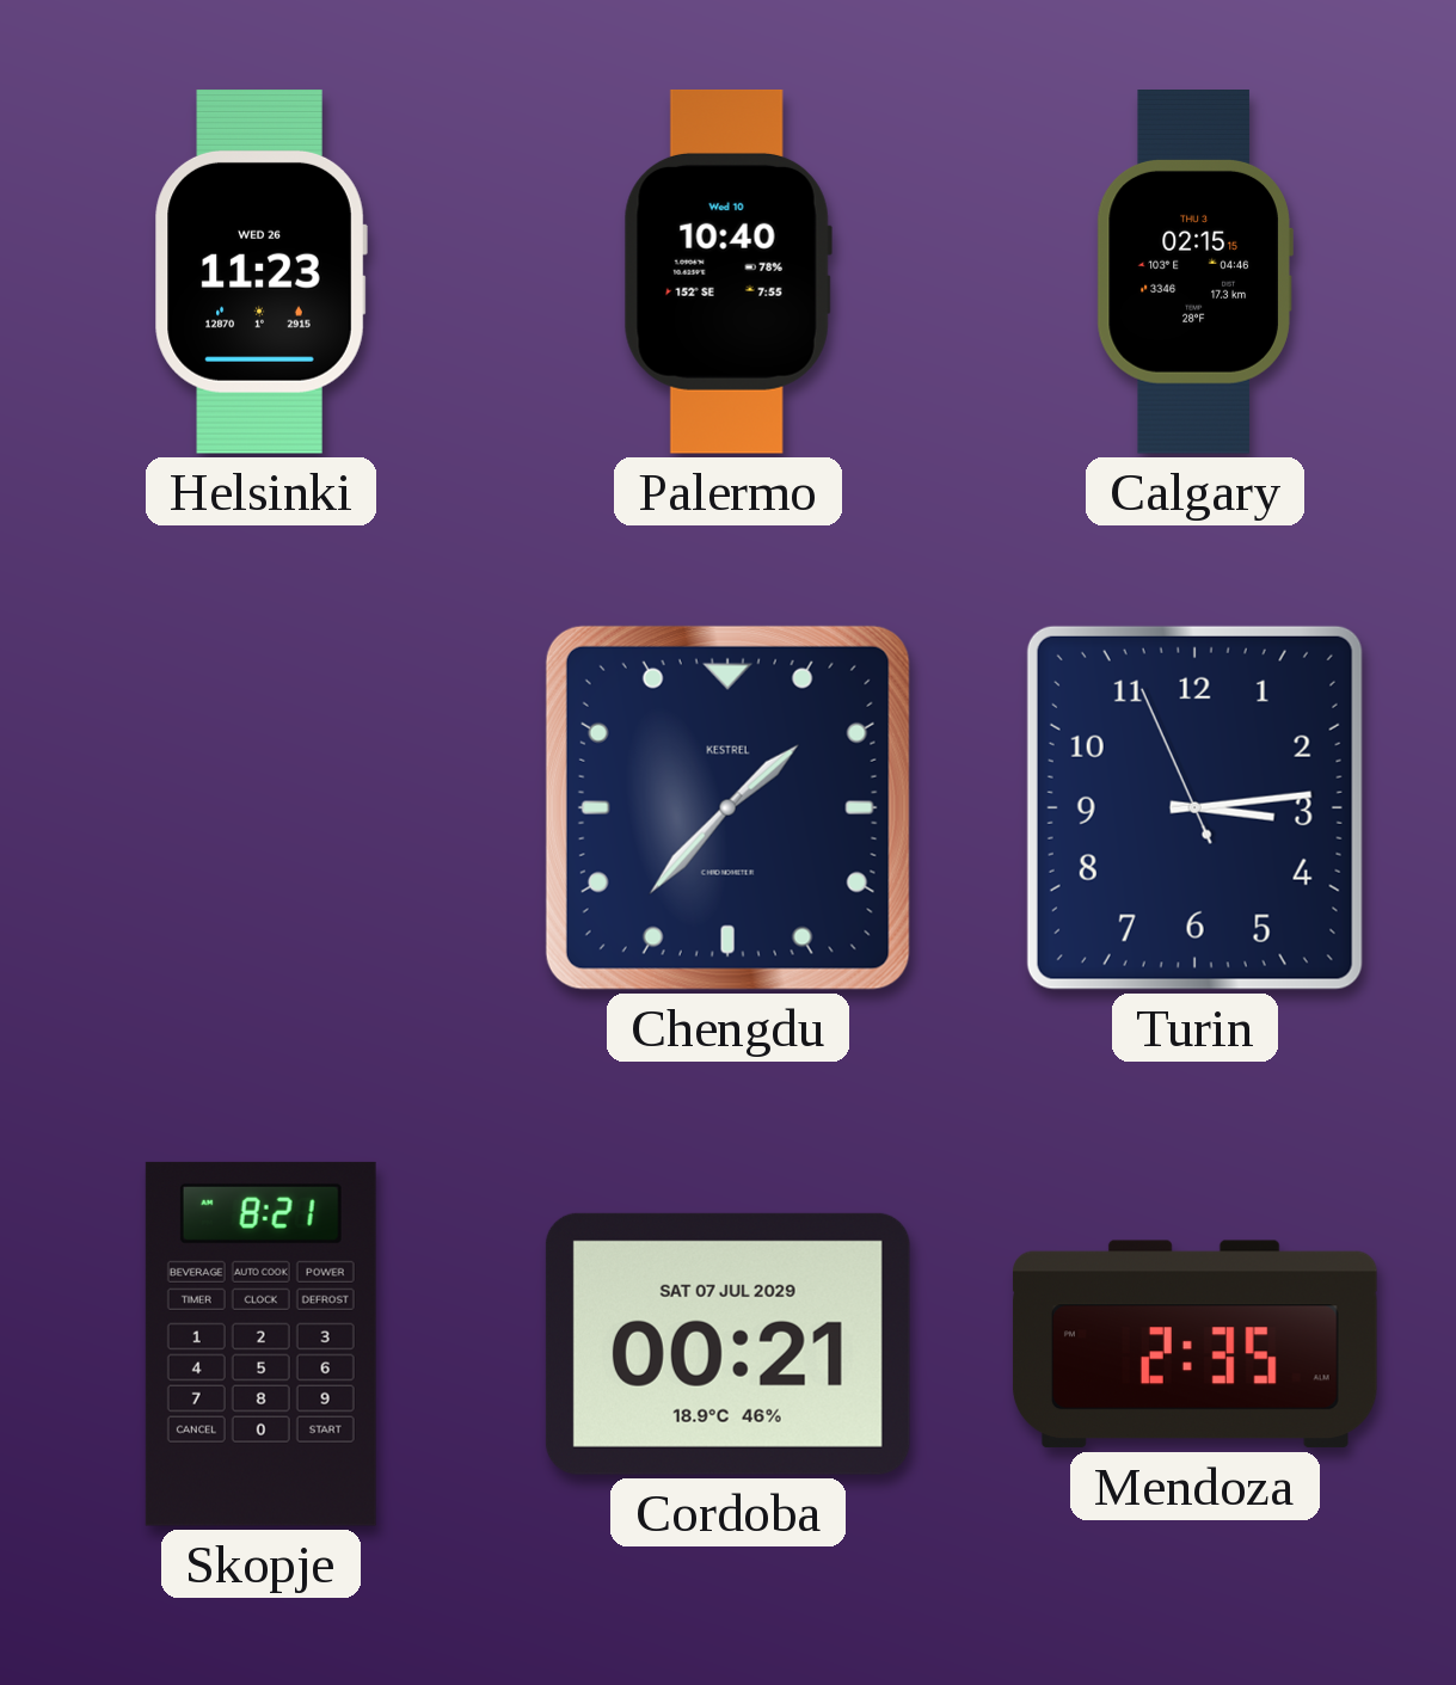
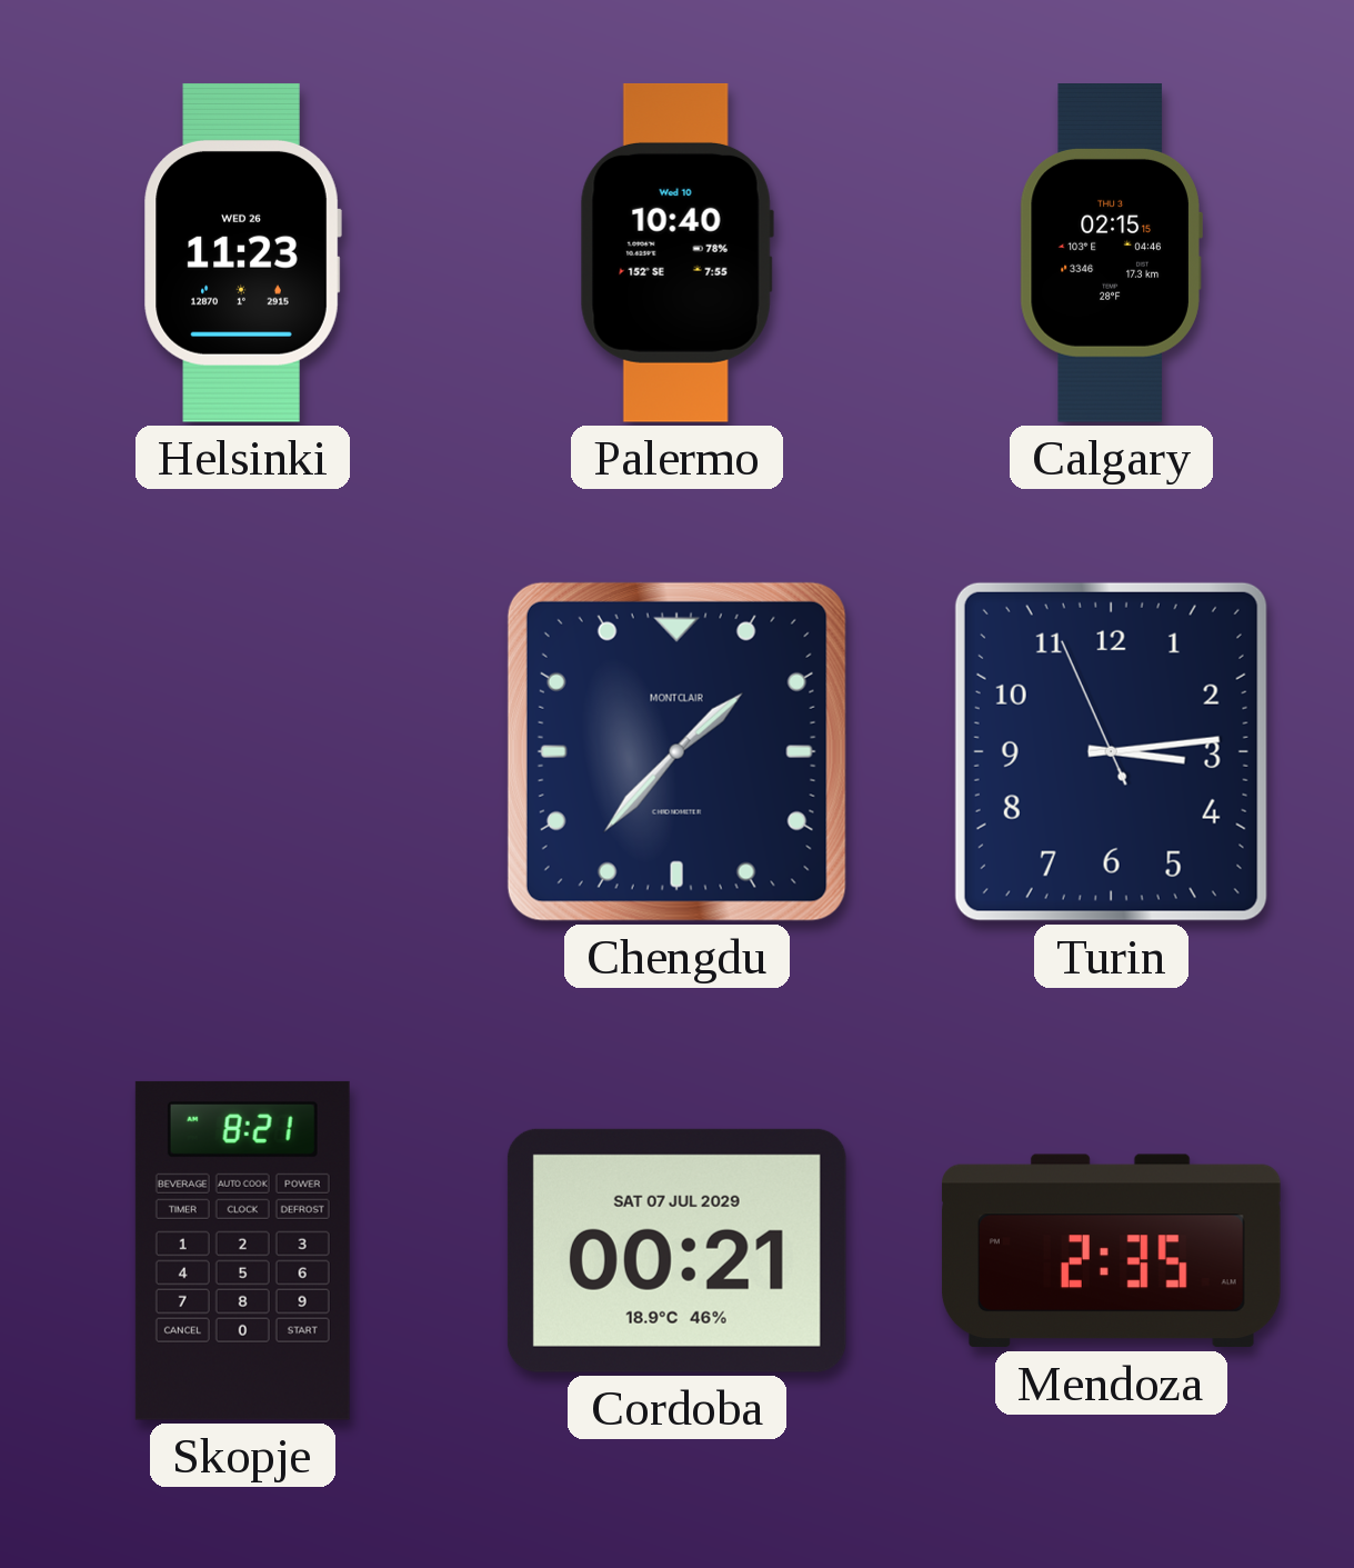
Chengdu brand: KESTREL -> MONTCLAIR
